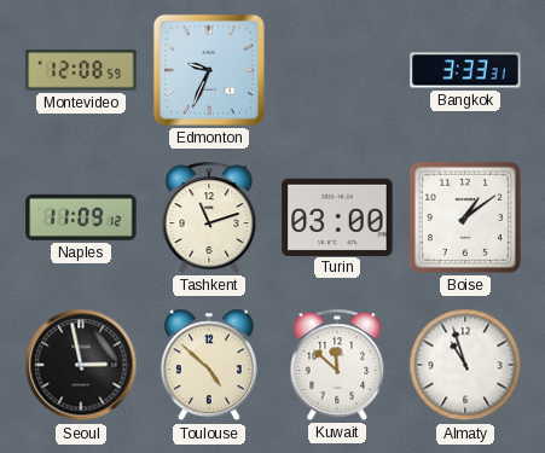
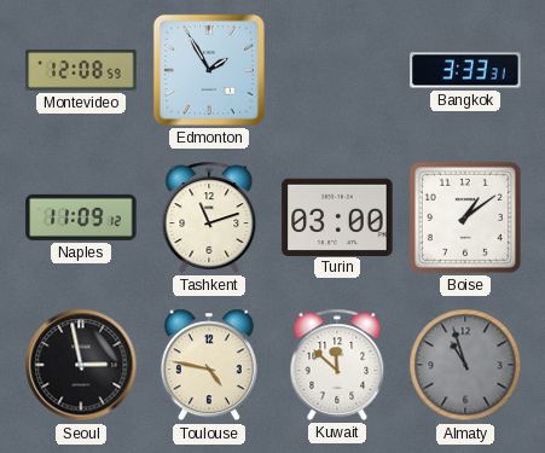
Edmonton: 9:34 -> 1:55
Toulouse: 4:52 -> 4:47
Almaty dial: white -> grey
